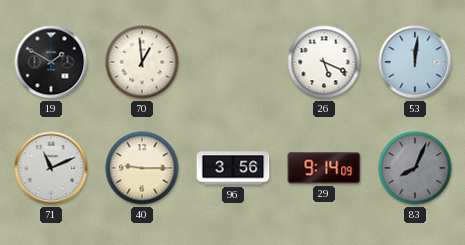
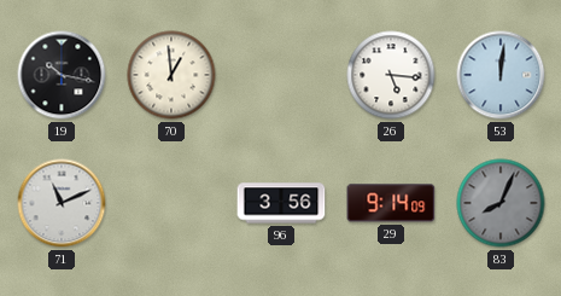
19: 1:50 -> 10:17
26: 5:19 -> 5:16
40: 9:15 -> none
